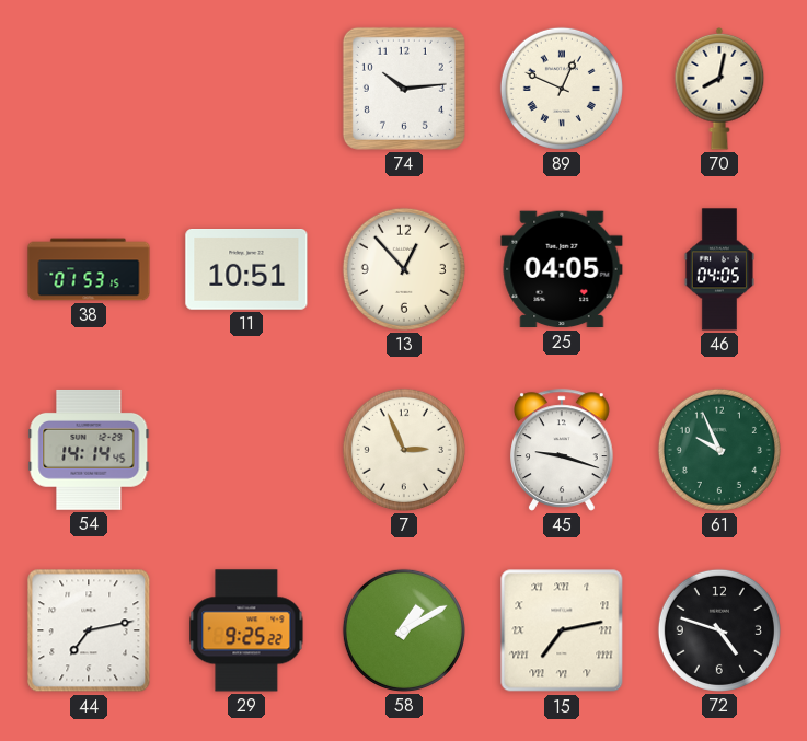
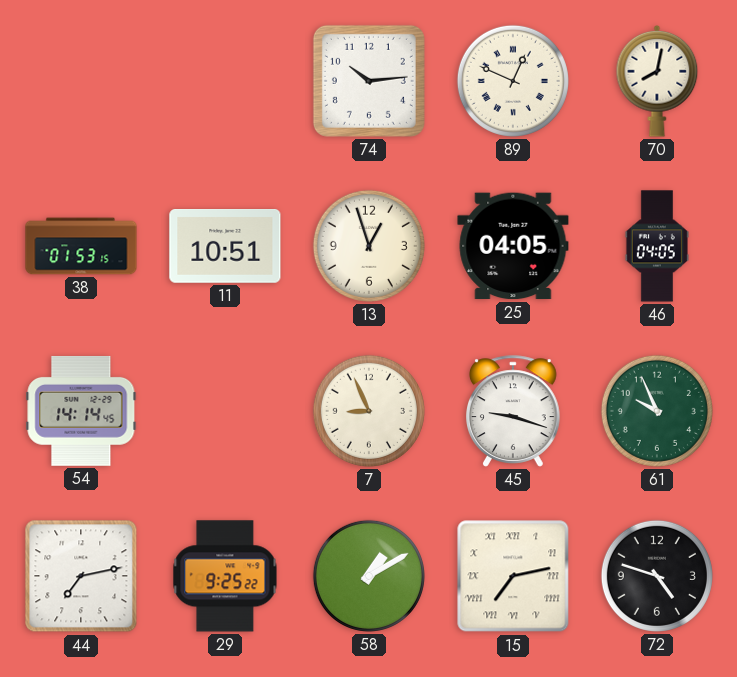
13: 12:53 -> 12:57
7: 2:56 -> 8:56
